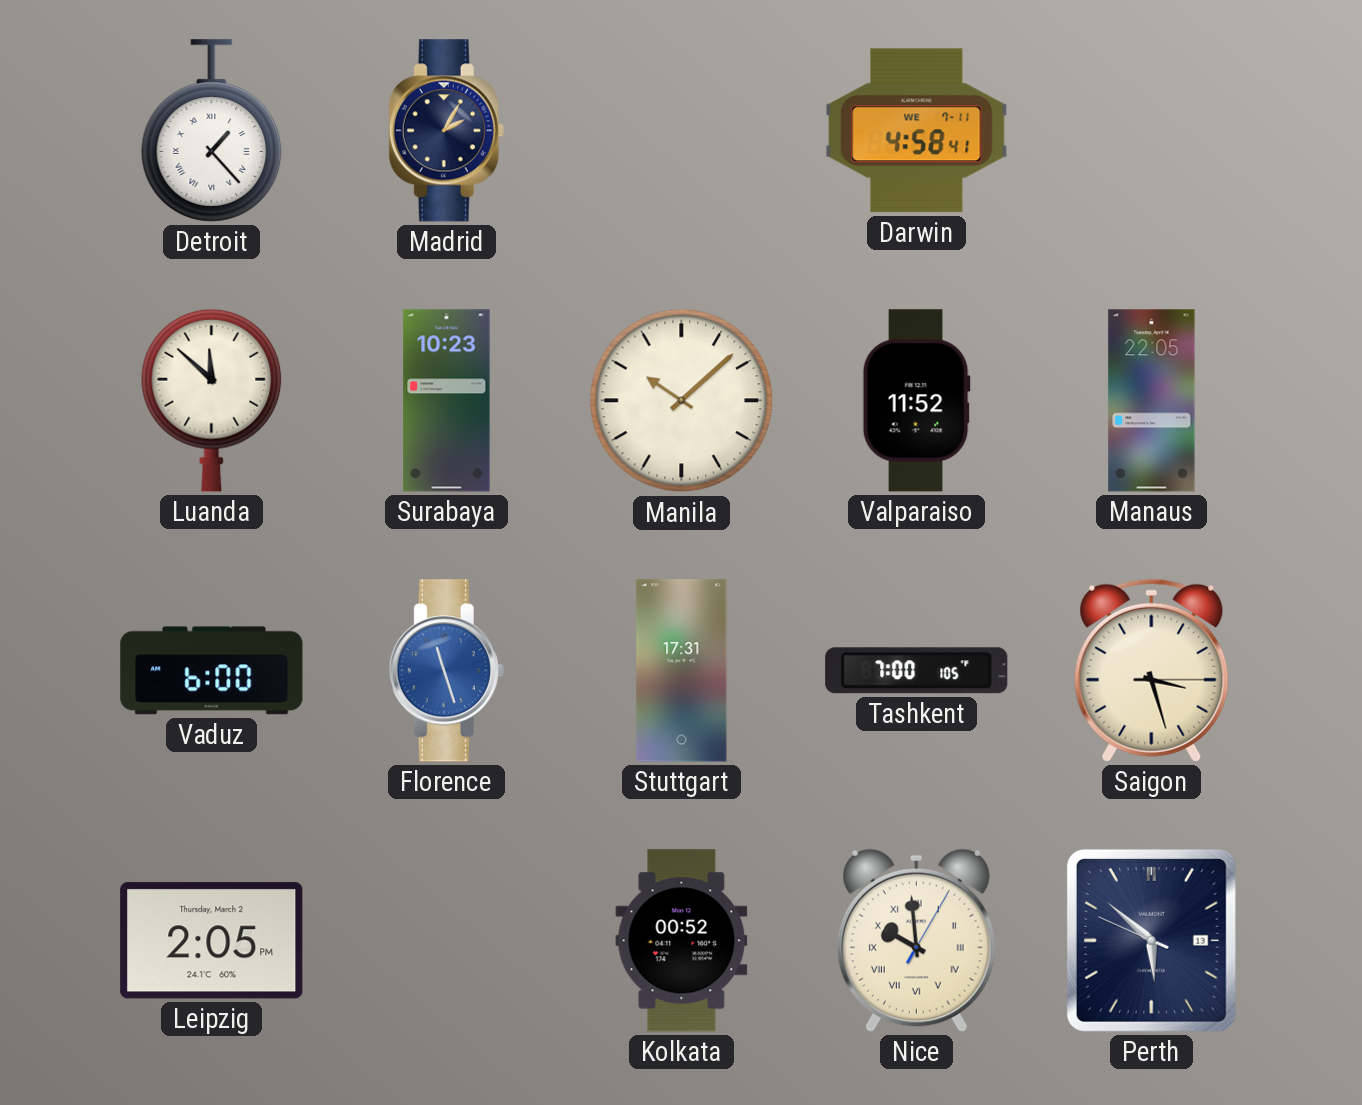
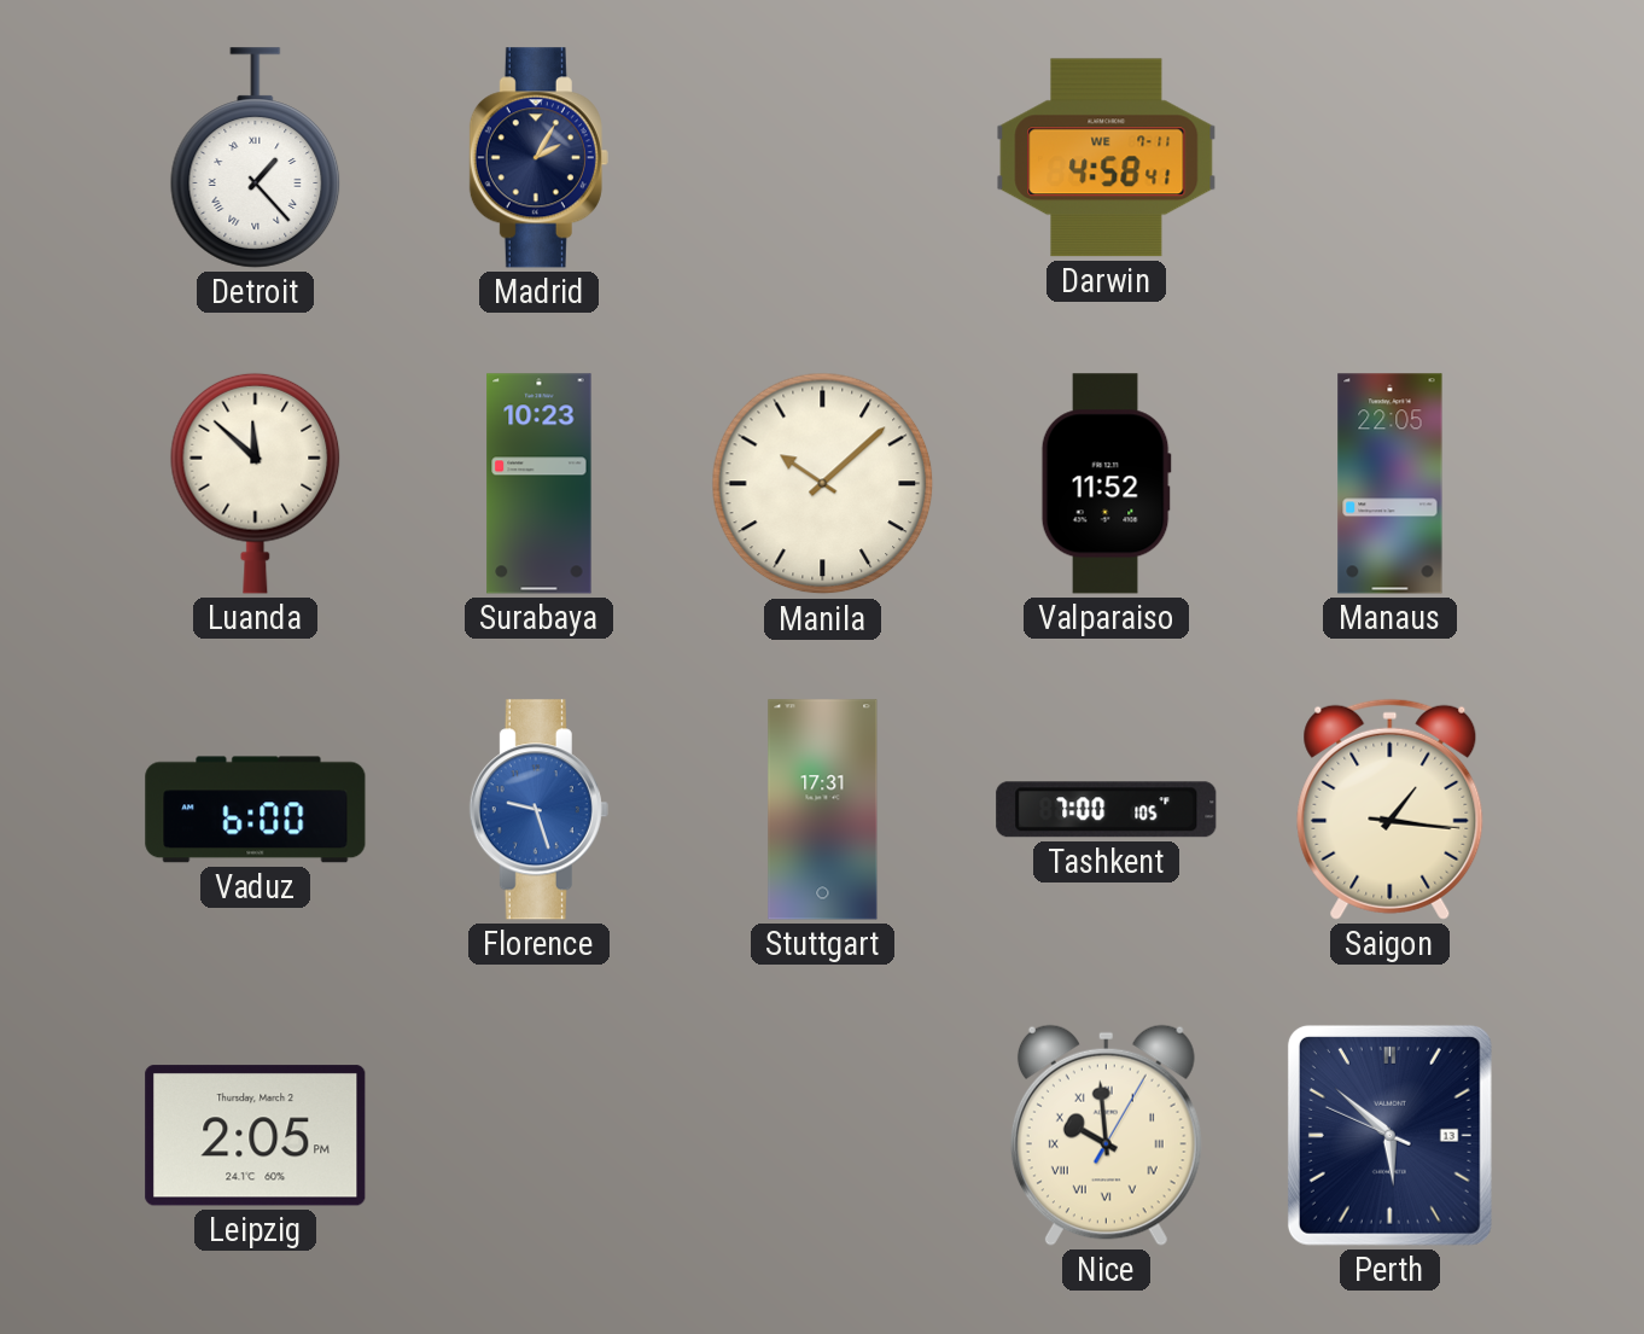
Florence: 11:27 -> 9:27
Saigon: 3:27 -> 1:16
Kolkata: 00:52 -> none
